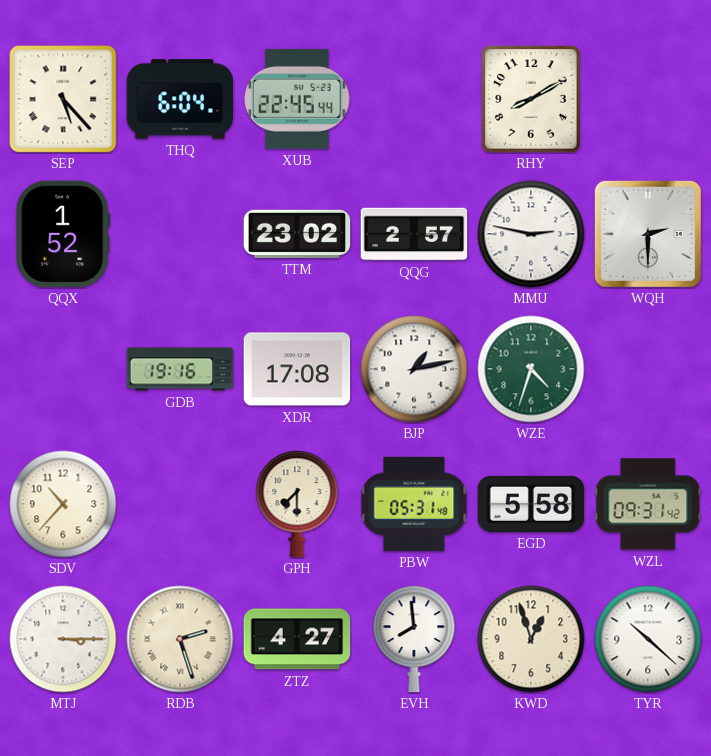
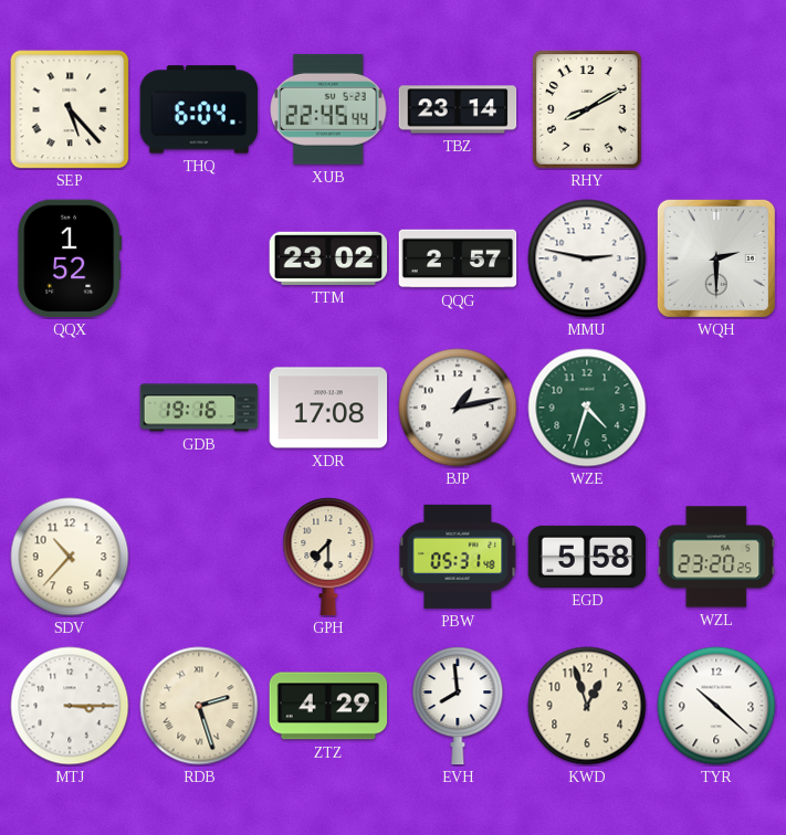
TBZ: none -> 23:14
WZL: 09:31 -> 23:20
ZTZ: 4:27 -> 4:29
